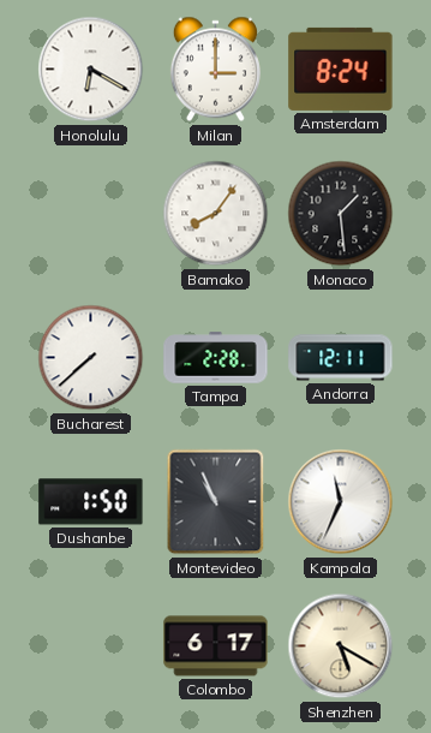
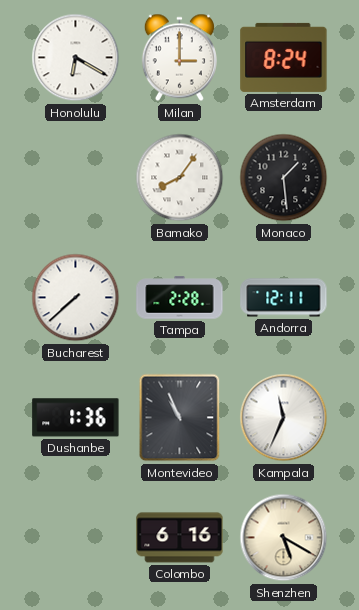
Dushanbe: 1:50 -> 1:36
Colombo: 6:17 -> 6:16
